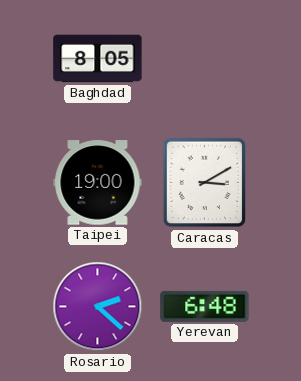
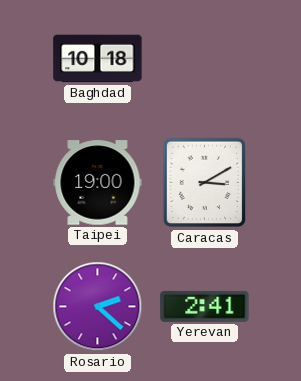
Baghdad: 8:05 -> 10:18
Yerevan: 6:48 -> 2:41
